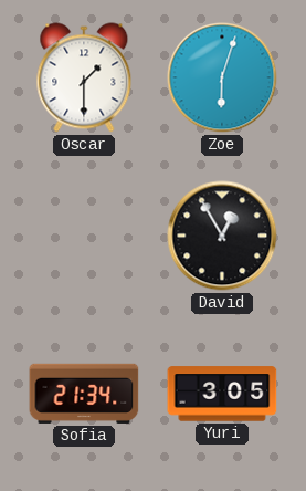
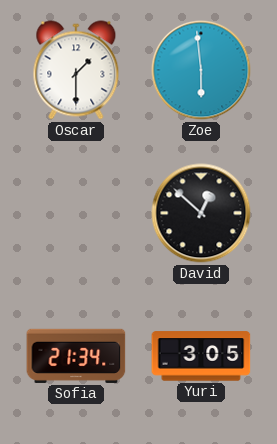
Zoe: 6:03 -> 5:59
David: 12:55 -> 12:52
